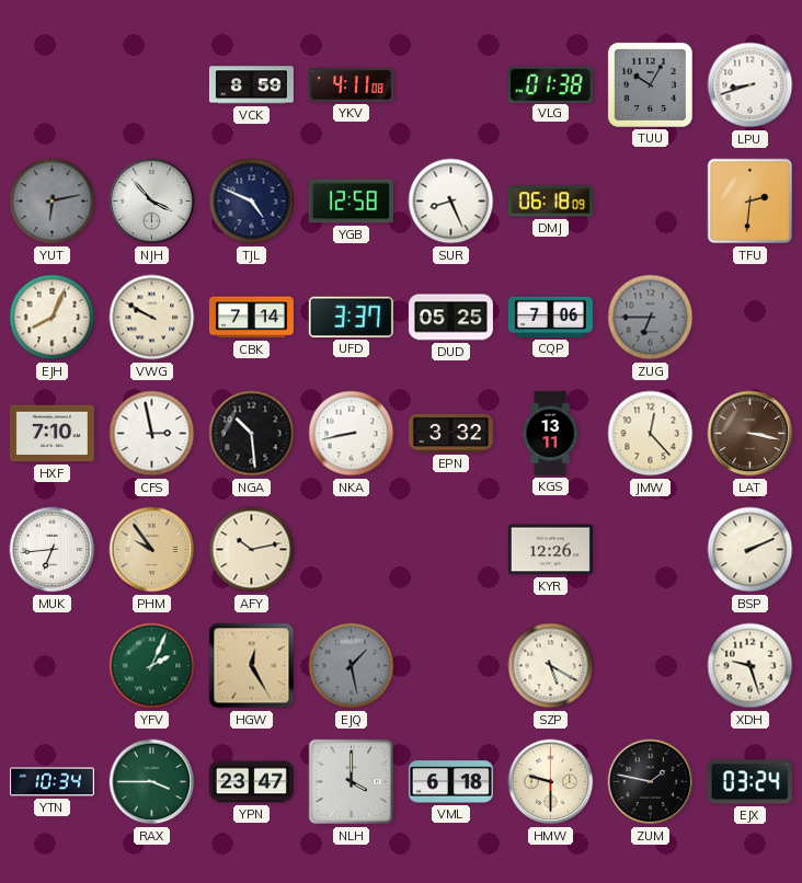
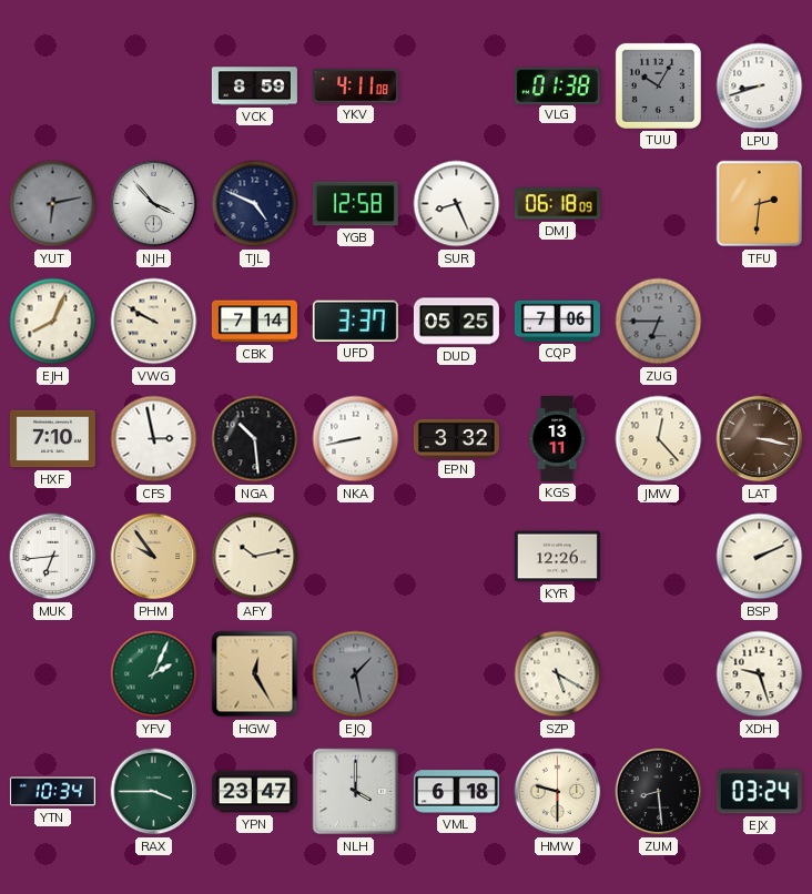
ZUM: 1:47 -> 8:29
